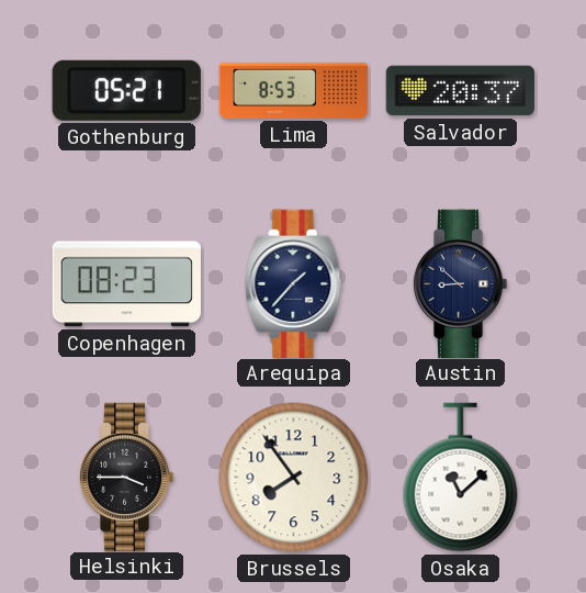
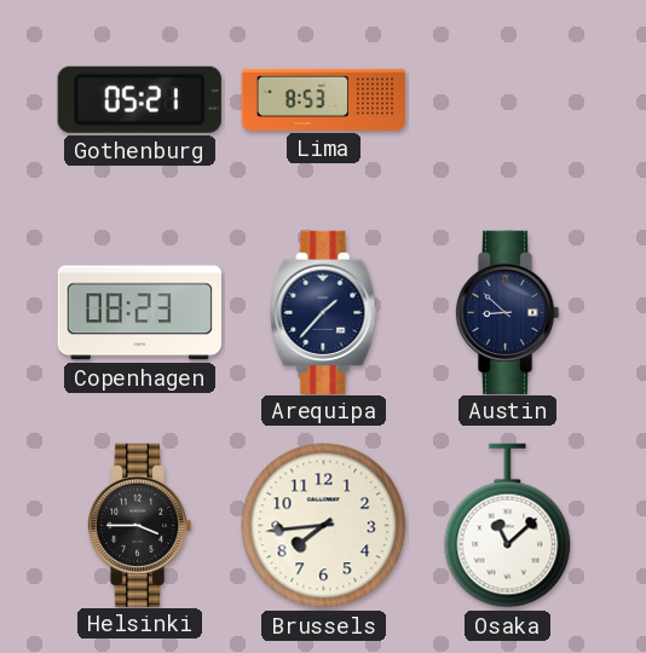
Salvador: 20:37 -> none
Brussels: 7:54 -> 7:44
